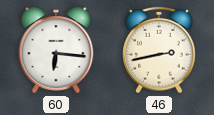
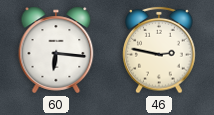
46: 2:43 -> 2:47
